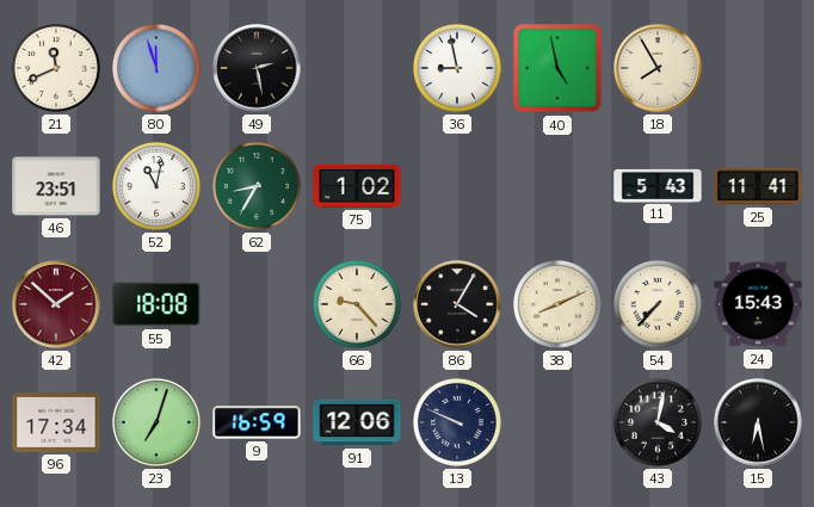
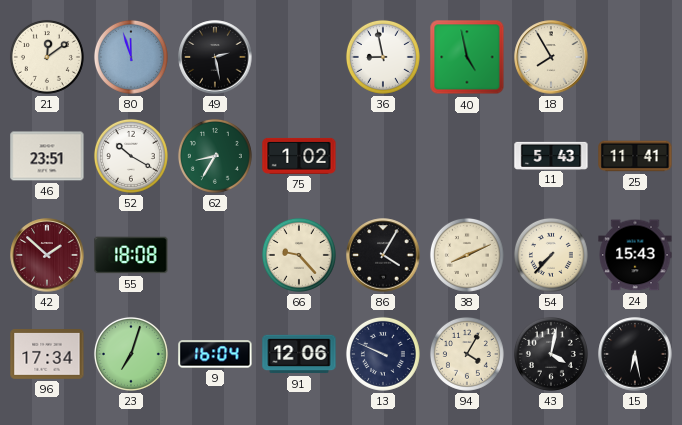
21: 11:41 -> 12:09
52: 11:02 -> 10:20
9: 16:59 -> 16:04
94: none -> 4:05
